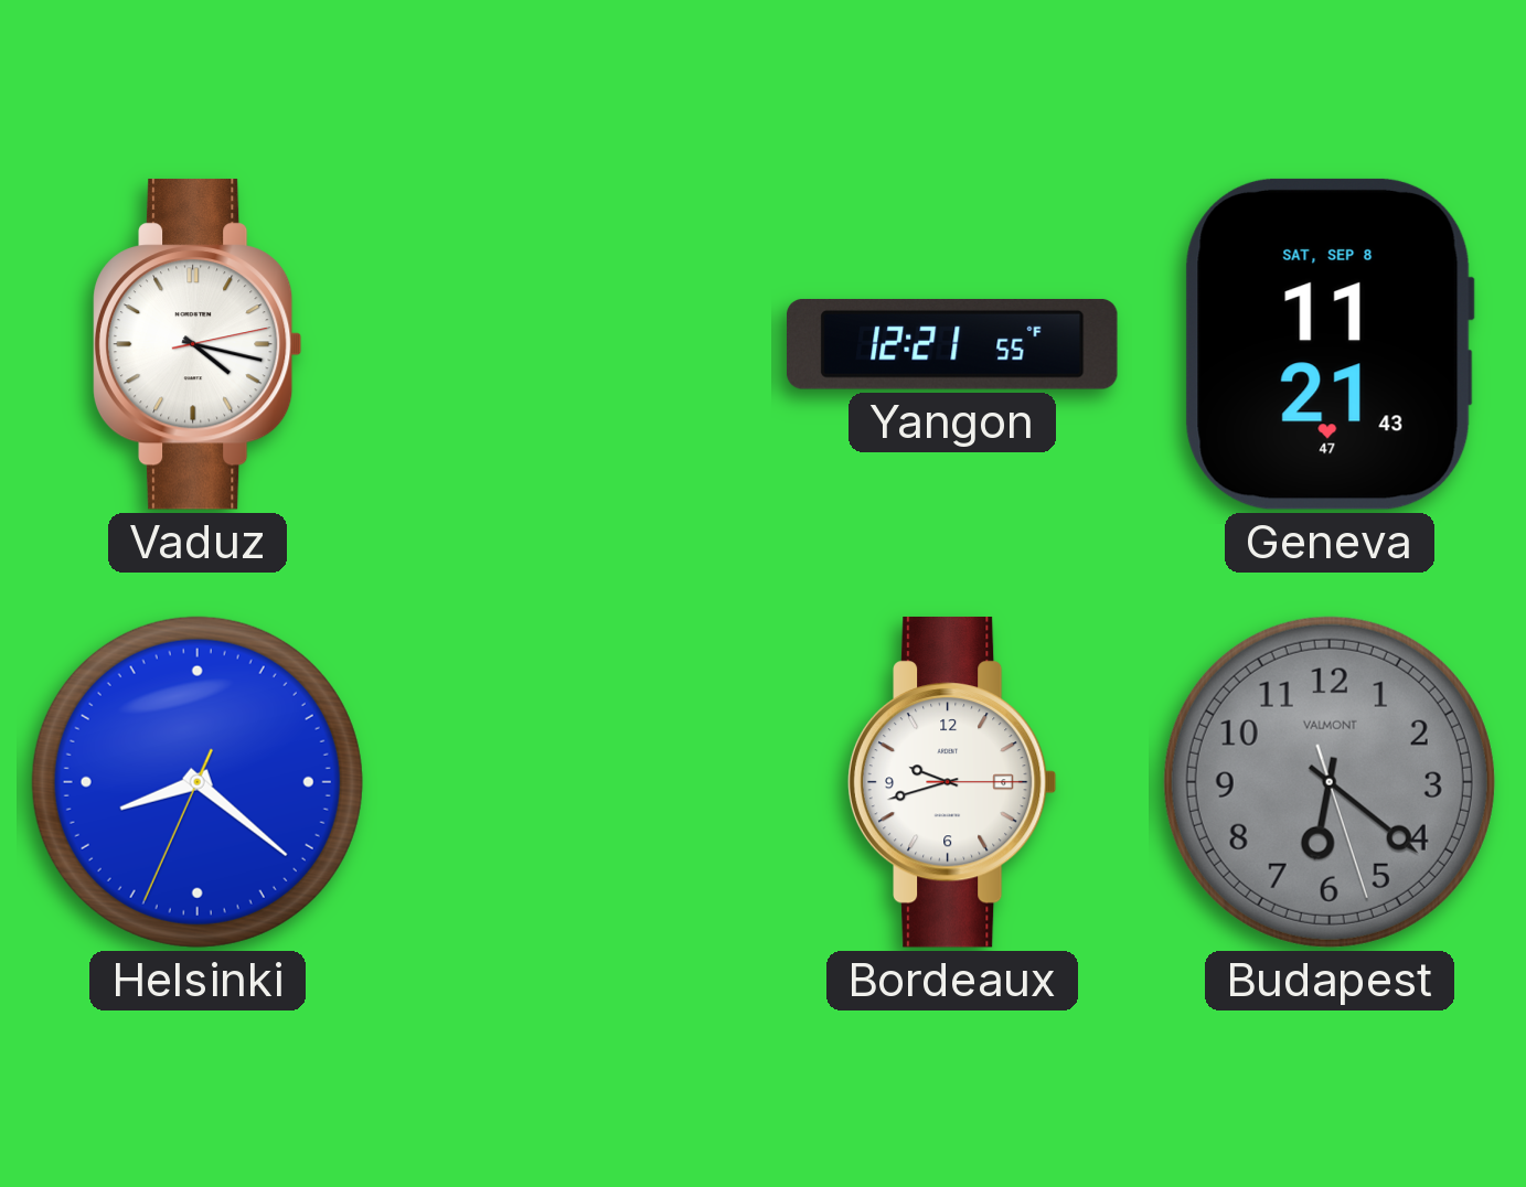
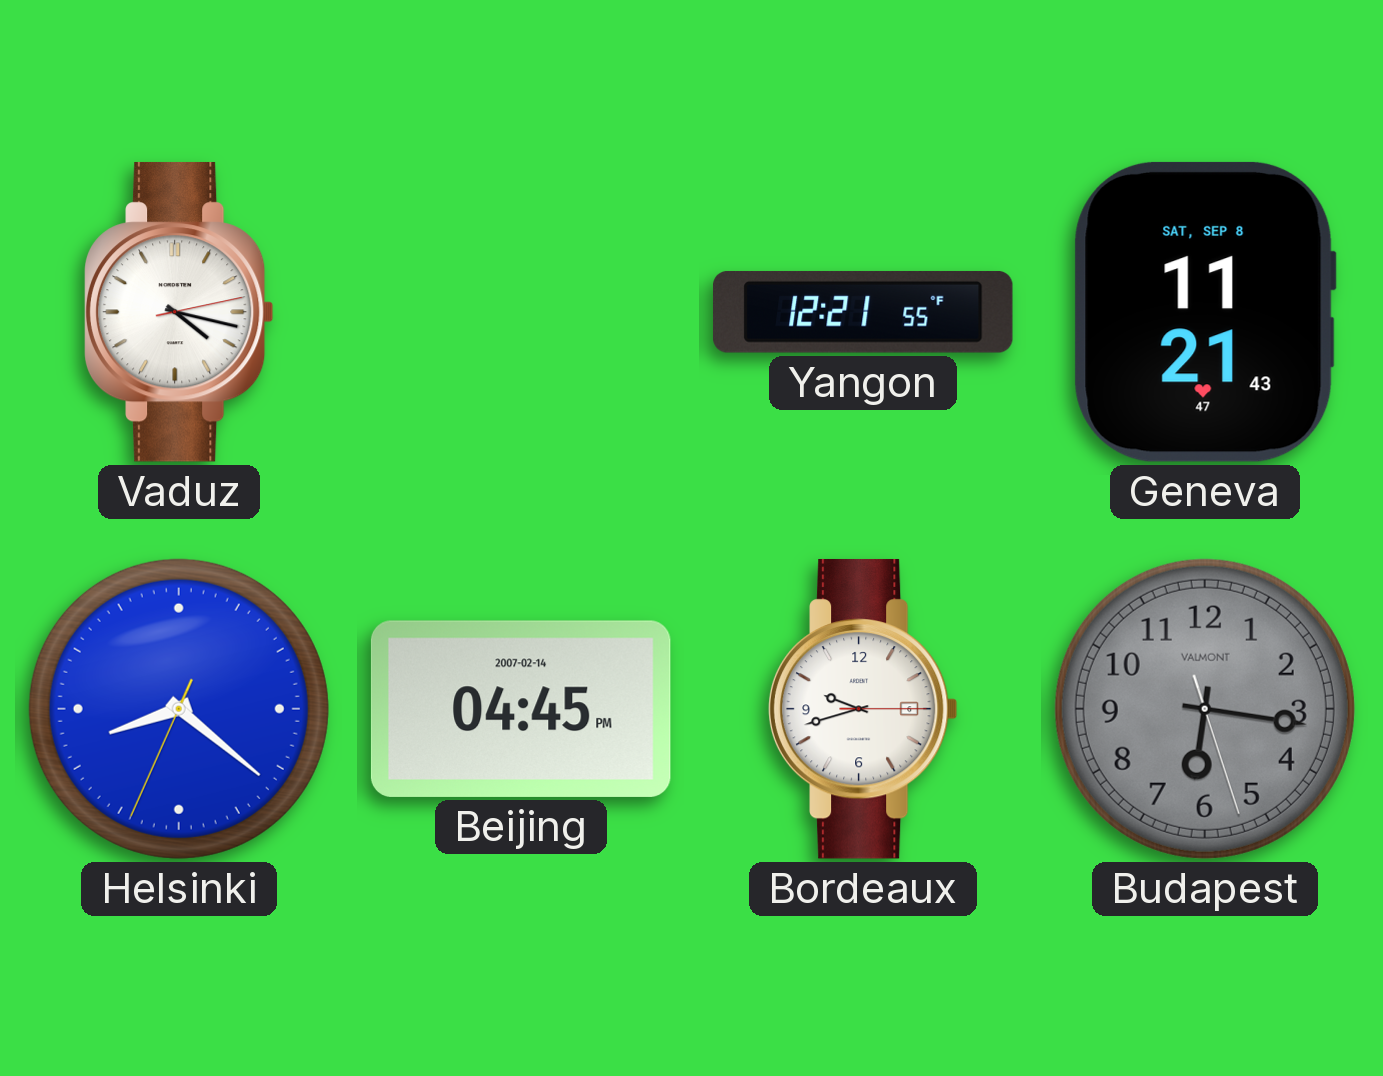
Beijing: none -> 04:45
Budapest: 6:21 -> 6:16
